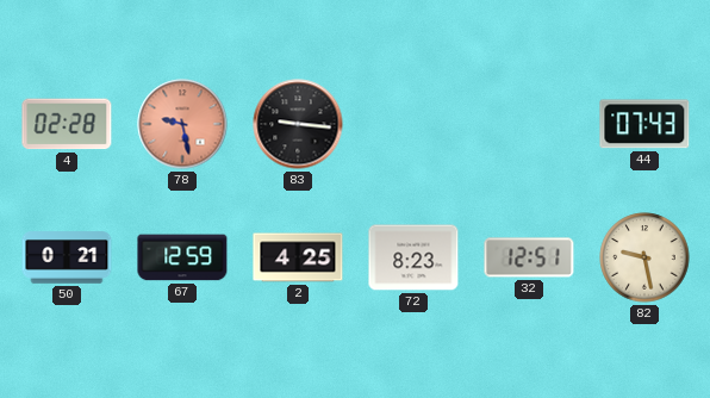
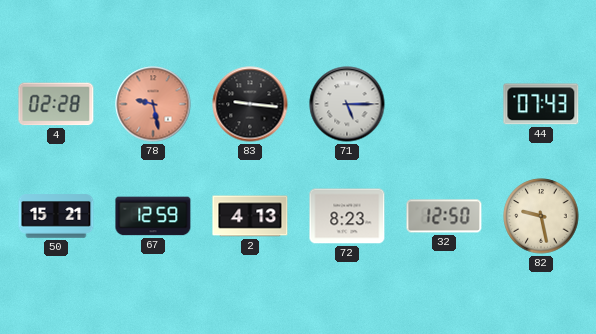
71: none -> 5:15
50: 0:21 -> 15:21
2: 4:25 -> 4:13
32: 12:51 -> 12:50
